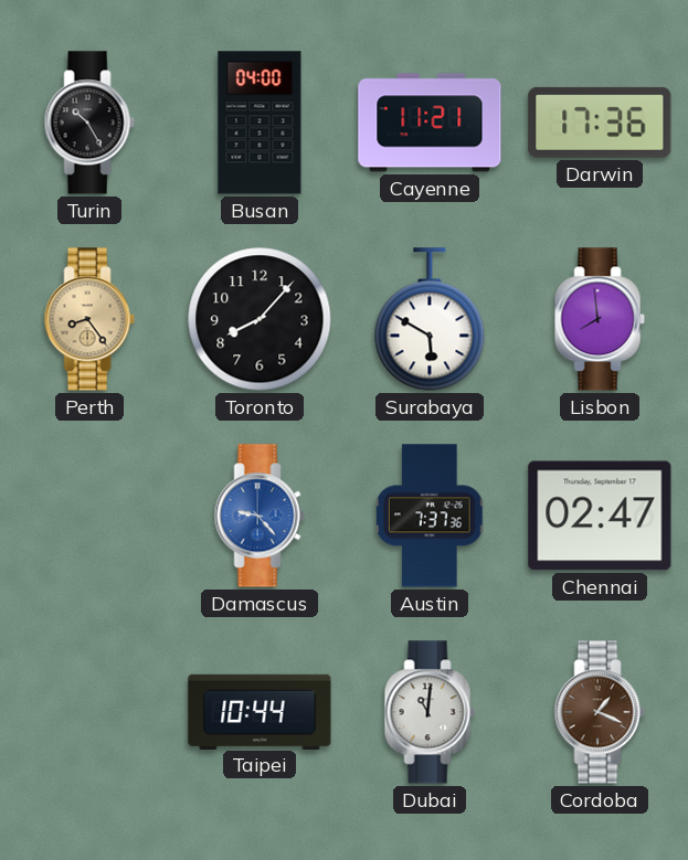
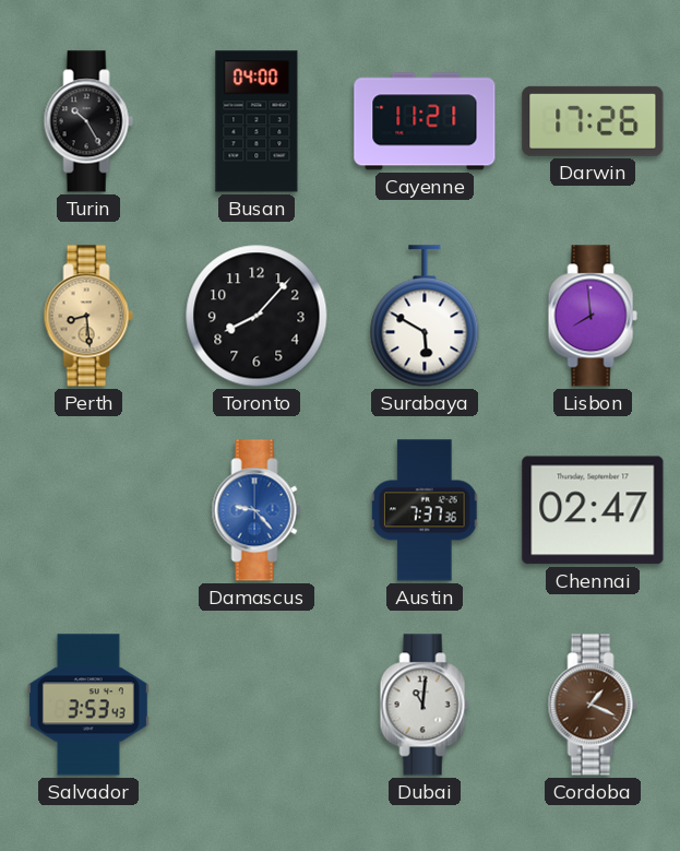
Darwin: 17:36 -> 17:26
Perth: 8:24 -> 8:29
Salvador: none -> 3:53
Taipei: 10:44 -> none
